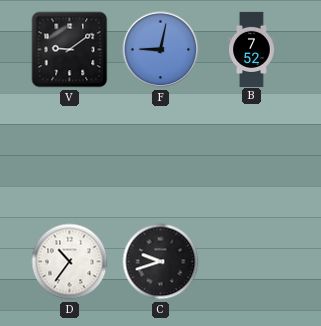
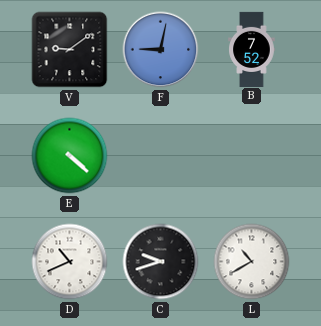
E: none -> 4:22
D: 10:36 -> 10:41
L: none -> 10:40
